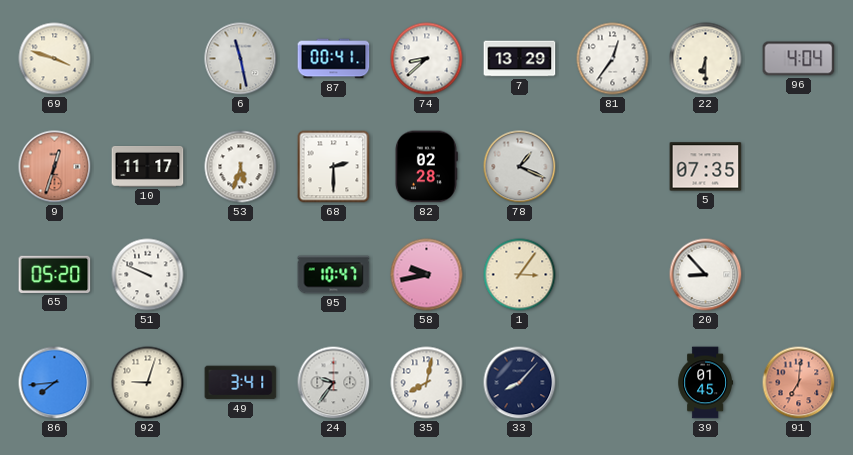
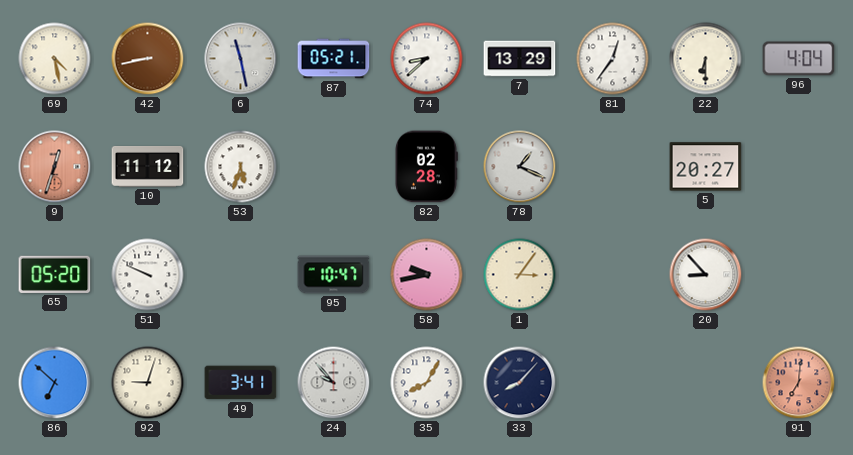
69: 3:48 -> 4:28
42: none -> 8:43
87: 00:41 -> 05:21
10: 11:17 -> 11:12
68: 2:30 -> none
5: 07:35 -> 20:27
86: 7:44 -> 6:52
24: 9:36 -> 9:53
35: 8:02 -> 8:05
39: 01:45 -> none
